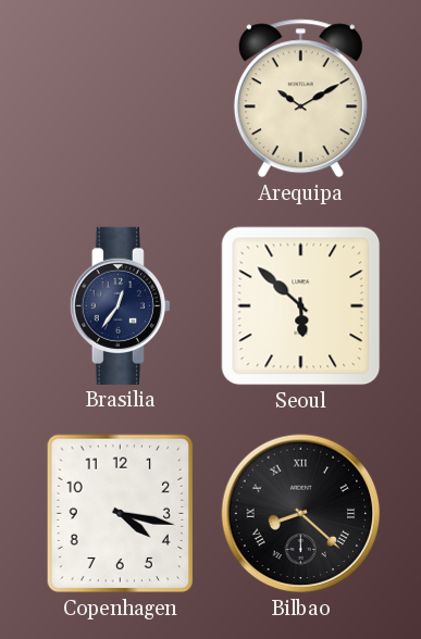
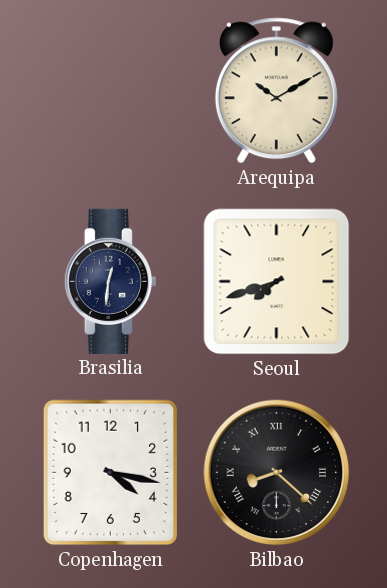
Brasilia: 12:36 -> 12:31
Seoul: 5:52 -> 7:42
